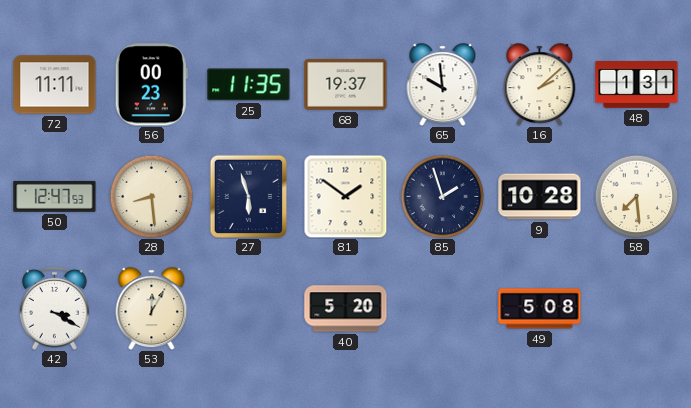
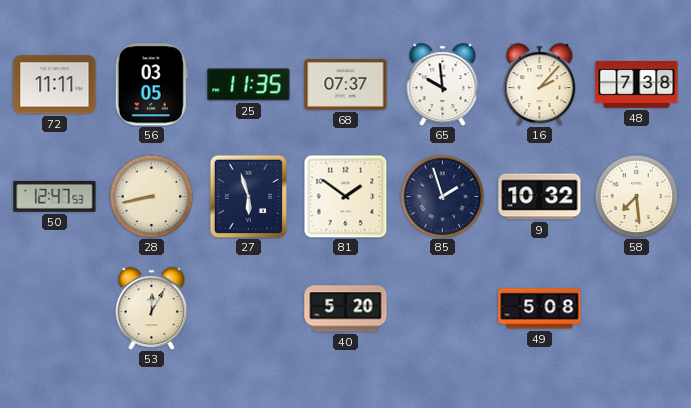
56: 00:23 -> 03:05
68: 19:37 -> 07:37
16: 2:08 -> 2:07
48: 1:31 -> 7:38
28: 8:29 -> 8:43
9: 10:28 -> 10:32
42: 3:20 -> none
